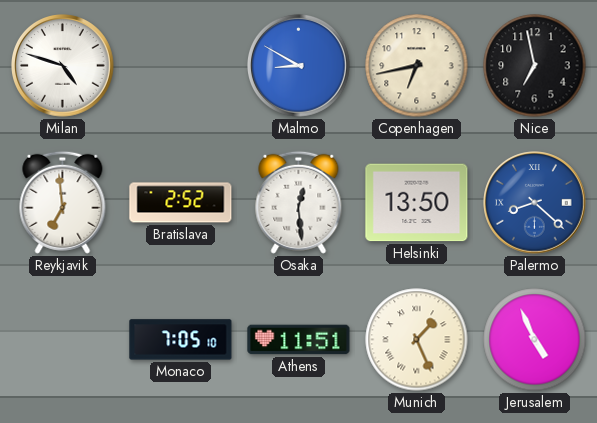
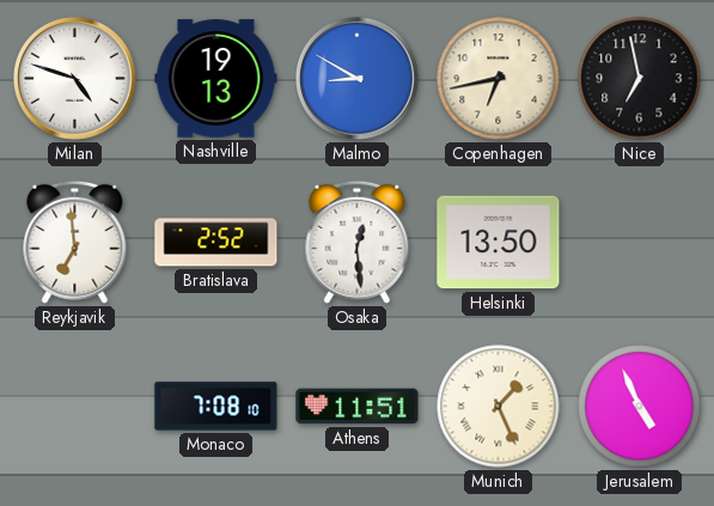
Nashville: none -> 19:13
Palermo: 8:22 -> none
Monaco: 7:05 -> 7:08
